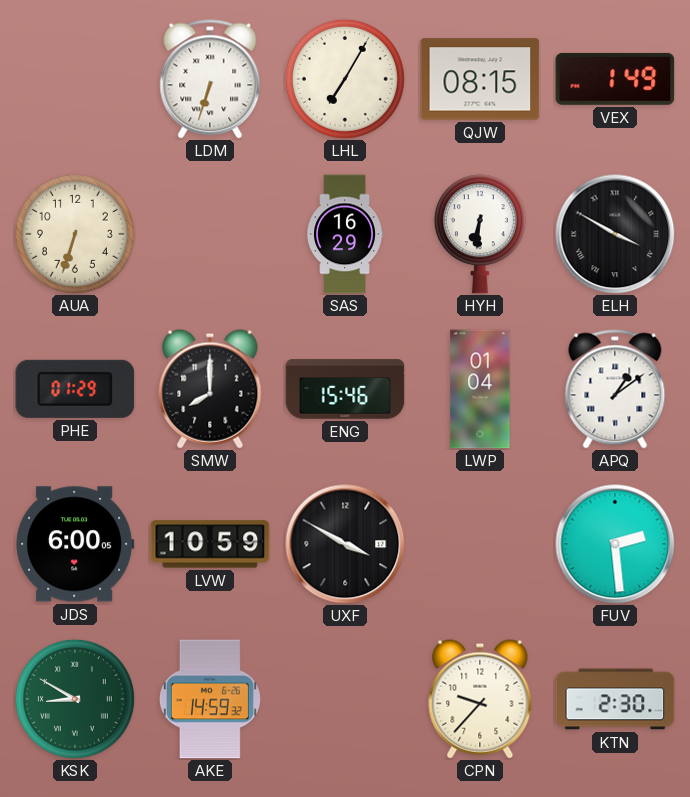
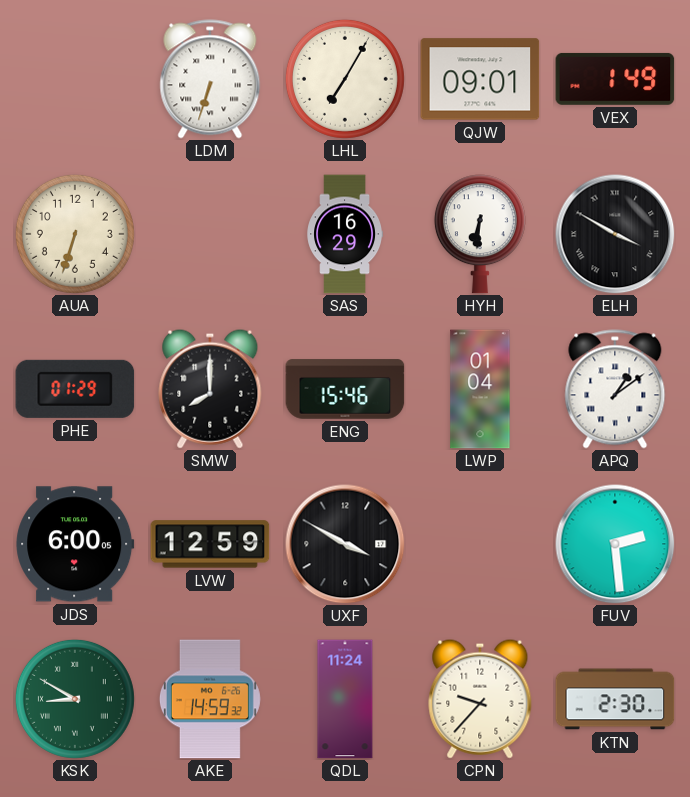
QJW: 08:15 -> 09:01
LVW: 10:59 -> 12:59
QDL: none -> 11:24
